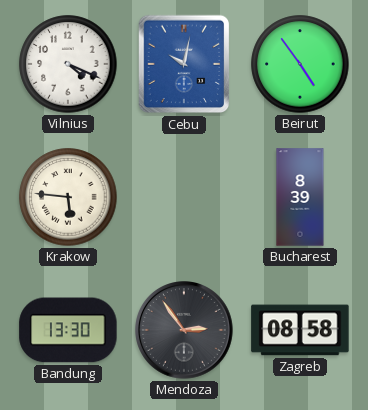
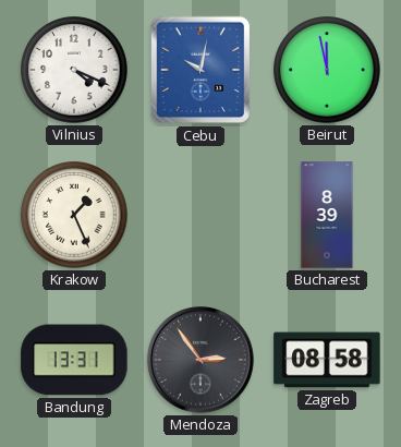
Beirut: 4:54 -> 11:58
Krakow: 5:46 -> 1:26
Bandung: 13:30 -> 13:31
